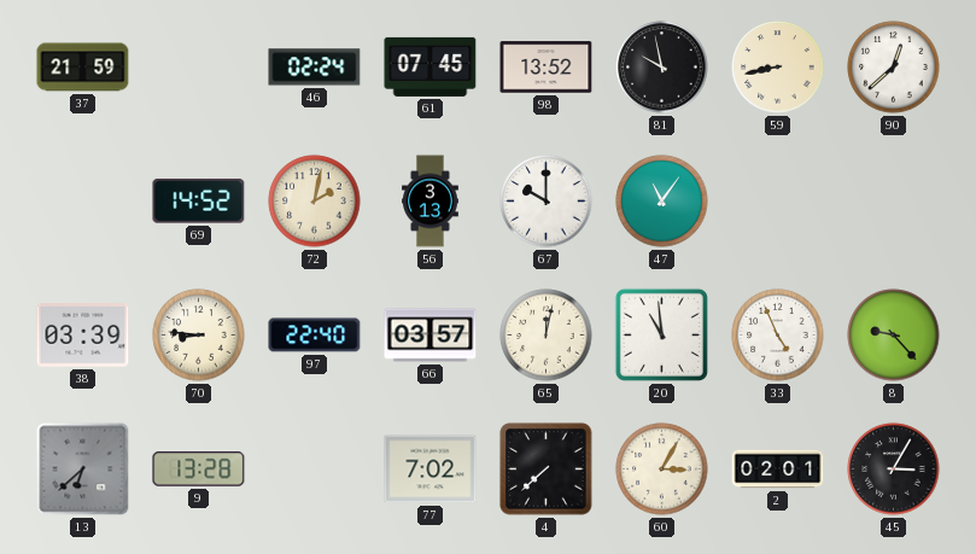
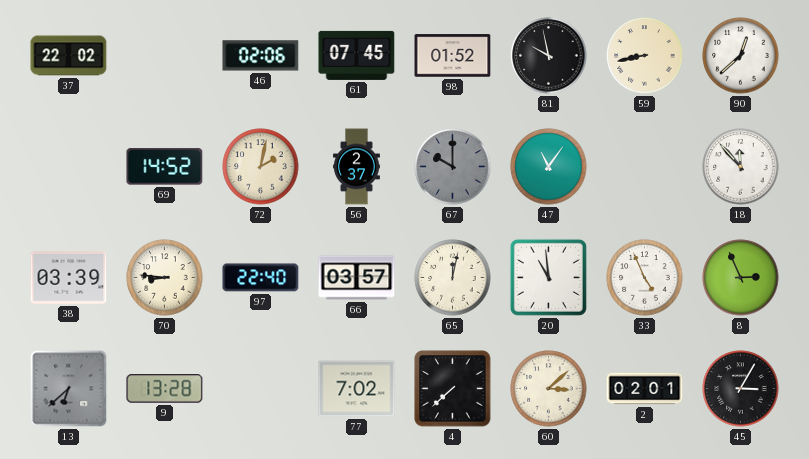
37: 21:59 -> 22:02
46: 02:24 -> 02:06
98: 13:52 -> 01:52
56: 3:13 -> 2:37
67 dial: white -> grey
18: none -> 11:53
8: 9:23 -> 2:56
60: 3:05 -> 3:08
